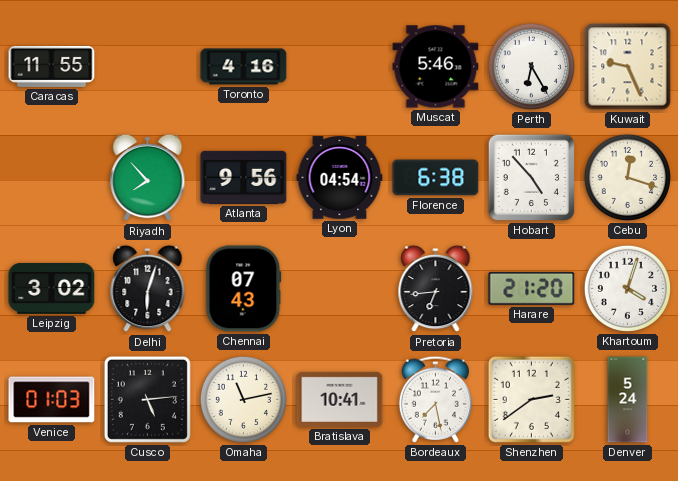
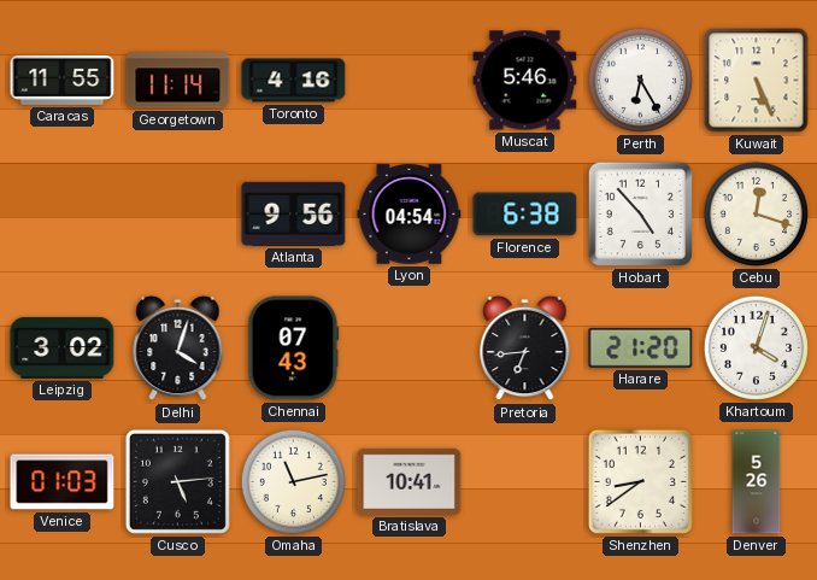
Georgetown: none -> 11:14
Kuwait: 9:26 -> 5:26
Riyadh: 7:53 -> none
Delhi: 6:03 -> 4:03
Bordeaux: 7:28 -> none
Shenzhen: 2:39 -> 8:39
Denver: 5:24 -> 5:26
